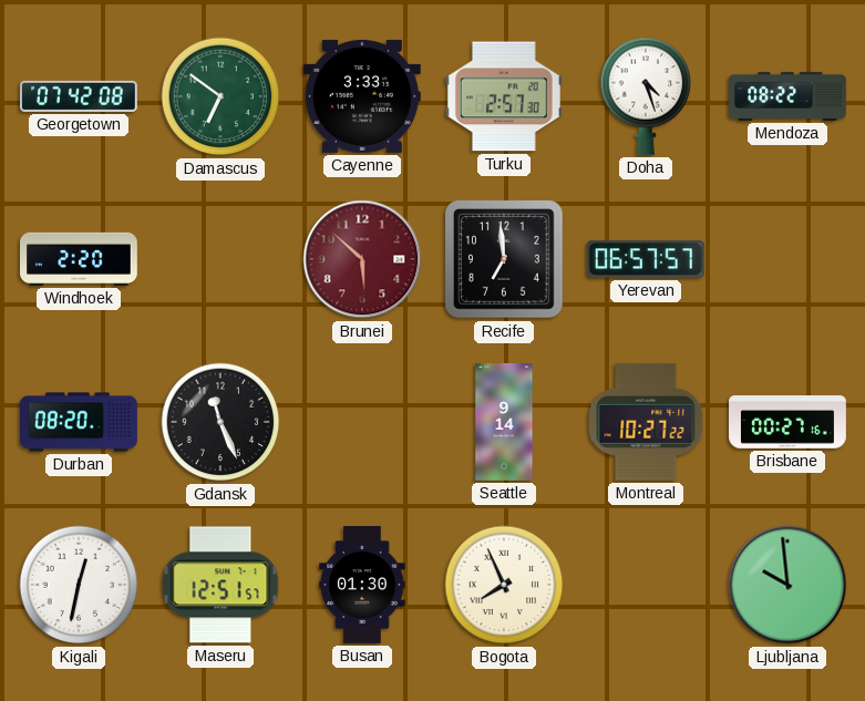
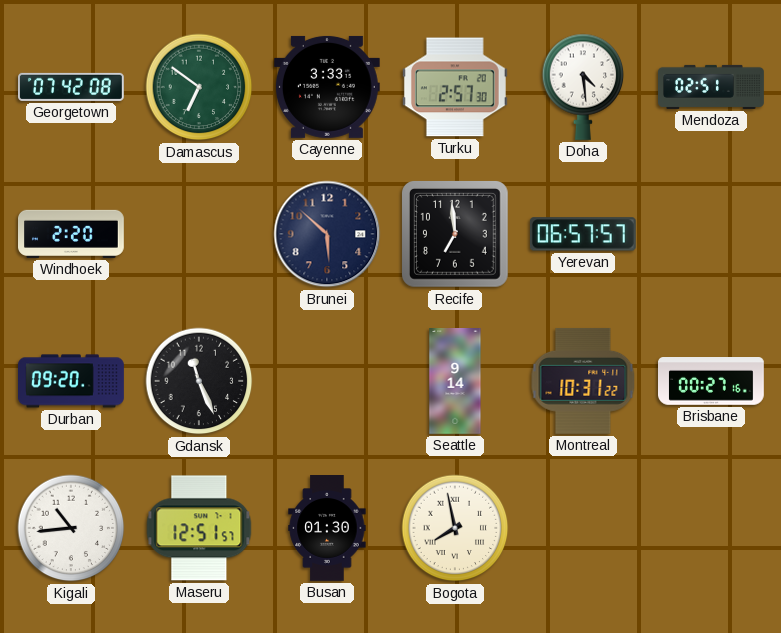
Doha: 4:27 -> 4:29
Mendoza: 08:22 -> 02:51
Brunei dial: burgundy -> navy
Durban: 08:20 -> 09:20
Montreal: 10:27 -> 10:31
Kigali: 12:32 -> 10:44
Bogota: 7:56 -> 7:58
Ljubljana: 9:59 -> none
